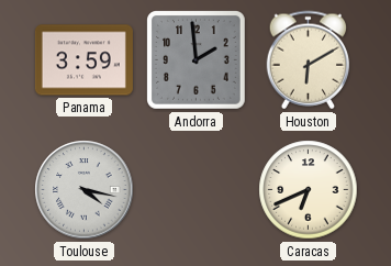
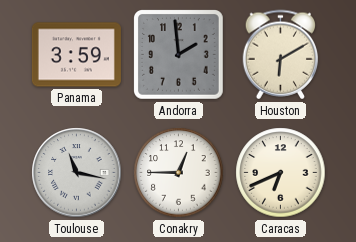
Toulouse: 4:17 -> 11:17
Conakry: none -> 12:45
